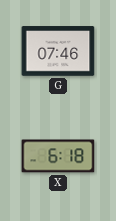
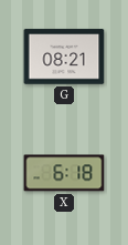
G: 07:46 -> 08:21
